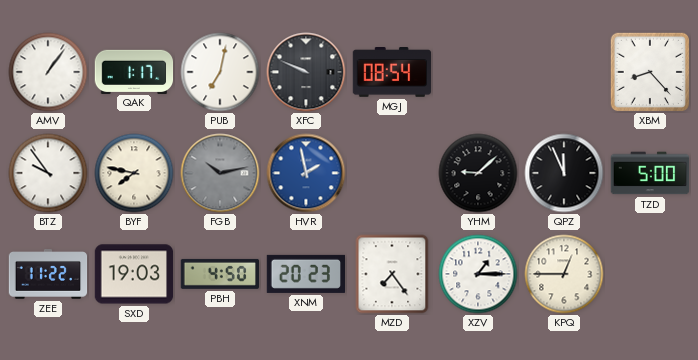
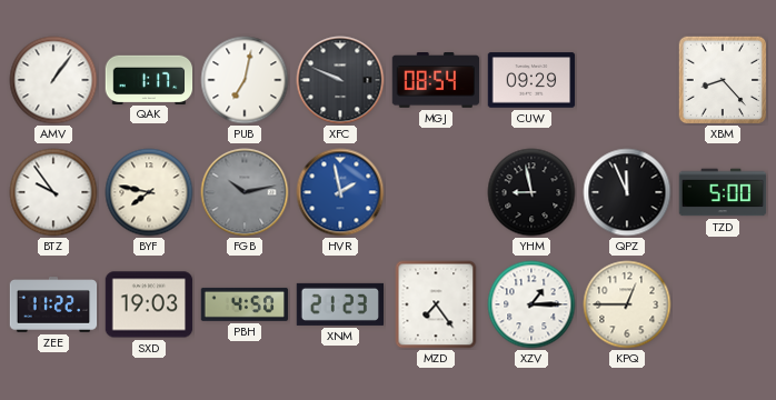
CUW: none -> 09:29
YHM: 9:08 -> 8:58
XNM: 20:23 -> 21:23
